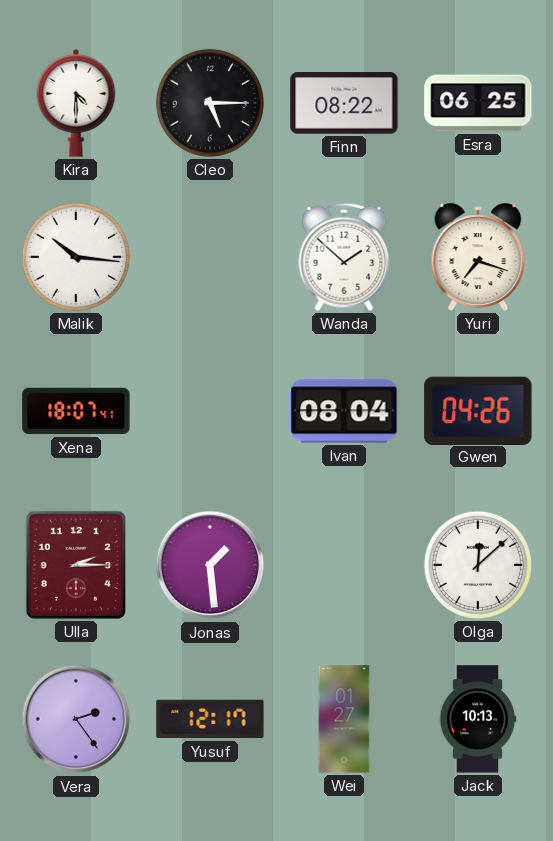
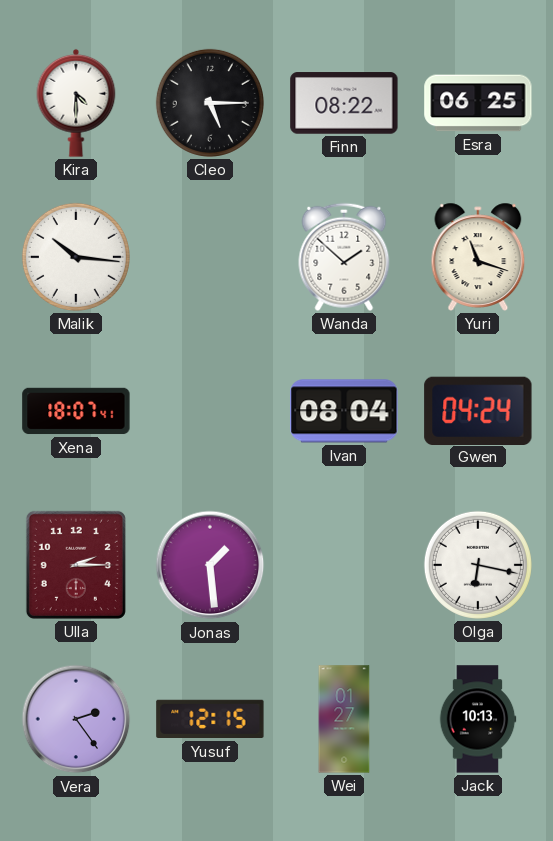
Yuri: 7:18 -> 11:18
Gwen: 04:26 -> 04:24
Olga: 12:08 -> 6:17
Yusuf: 12:17 -> 12:15
